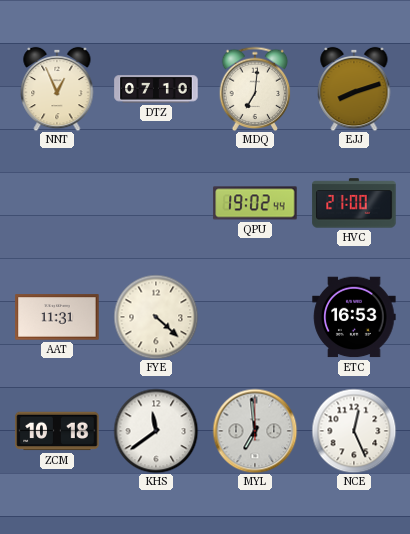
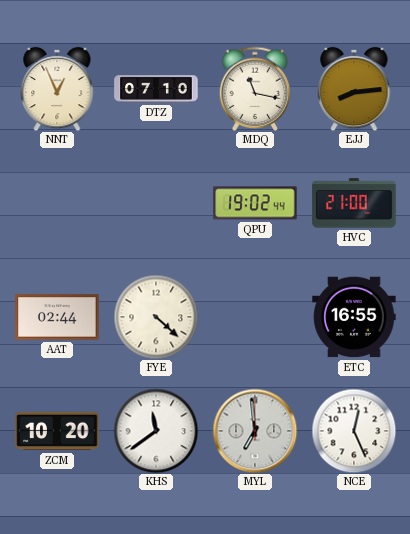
MDQ: 7:01 -> 11:17
EJJ: 8:12 -> 8:14
AAT: 11:31 -> 02:44
ETC: 16:53 -> 16:55
ZCM: 10:18 -> 10:20
